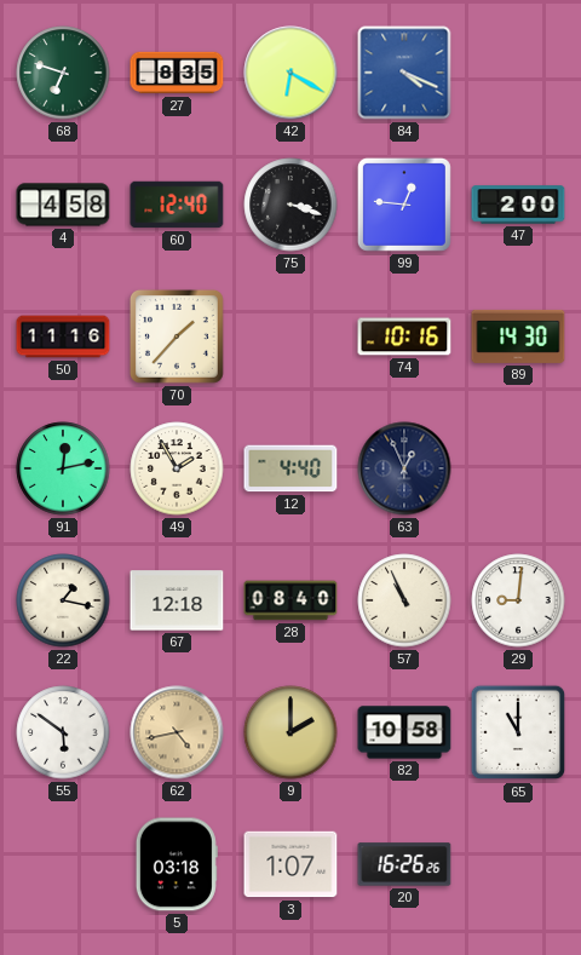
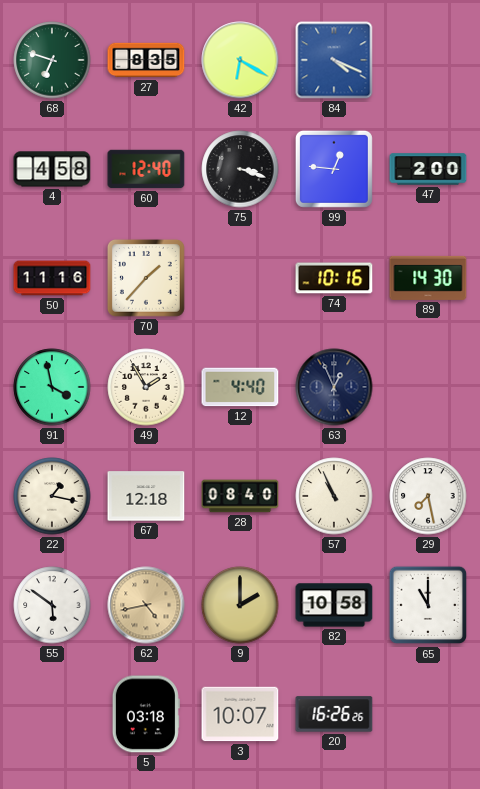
91: 12:13 -> 3:58
29: 9:01 -> 7:28
3: 1:07 -> 10:07
